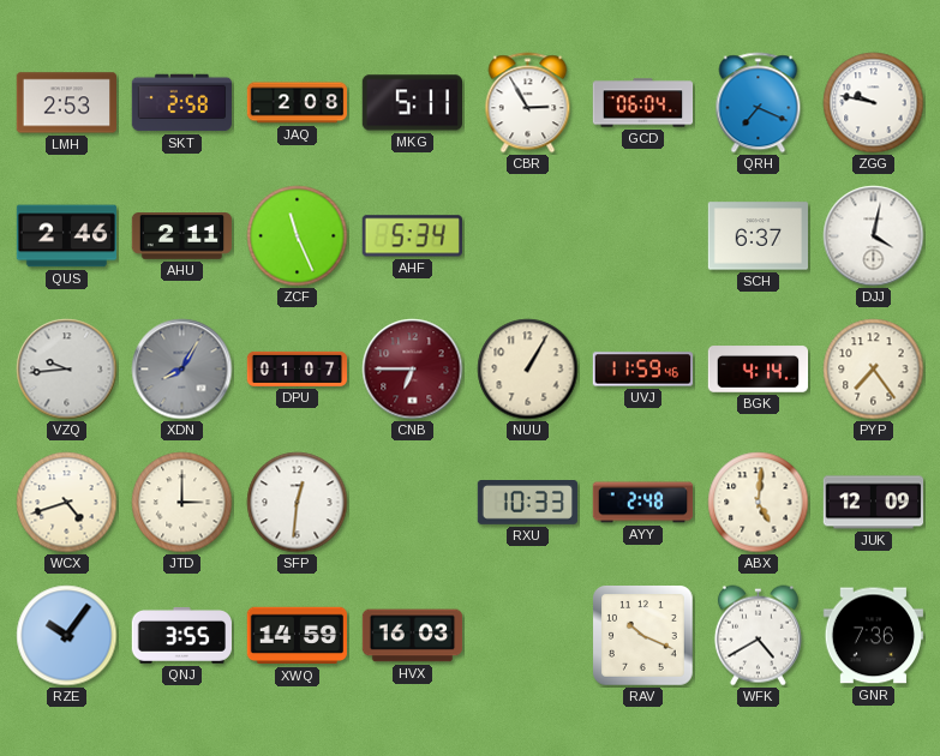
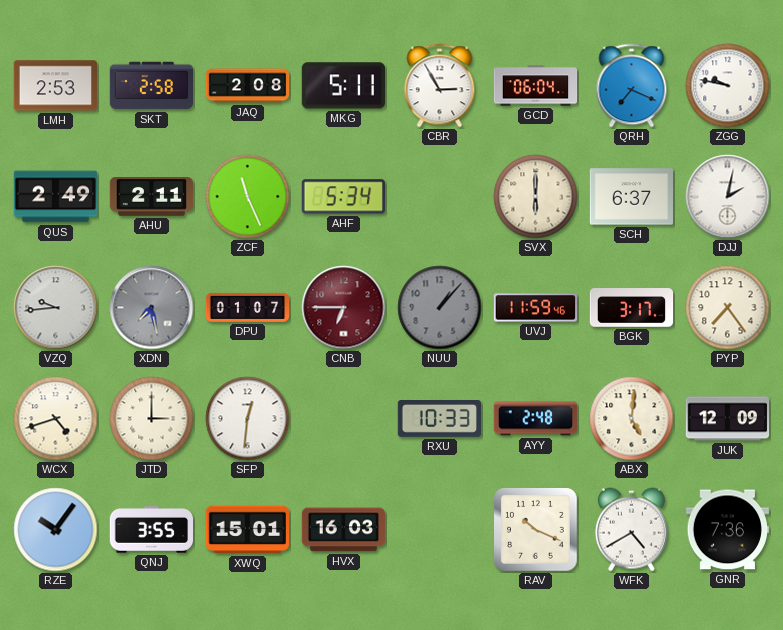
QUS: 2:46 -> 2:49
SVX: none -> 6:00
DJJ: 4:02 -> 2:02
XDN: 8:05 -> 7:28
NUU: 1:05 -> 1:07
NUU dial: cream -> grey
BGK: 4:14 -> 3:17
XWQ: 14:59 -> 15:01
